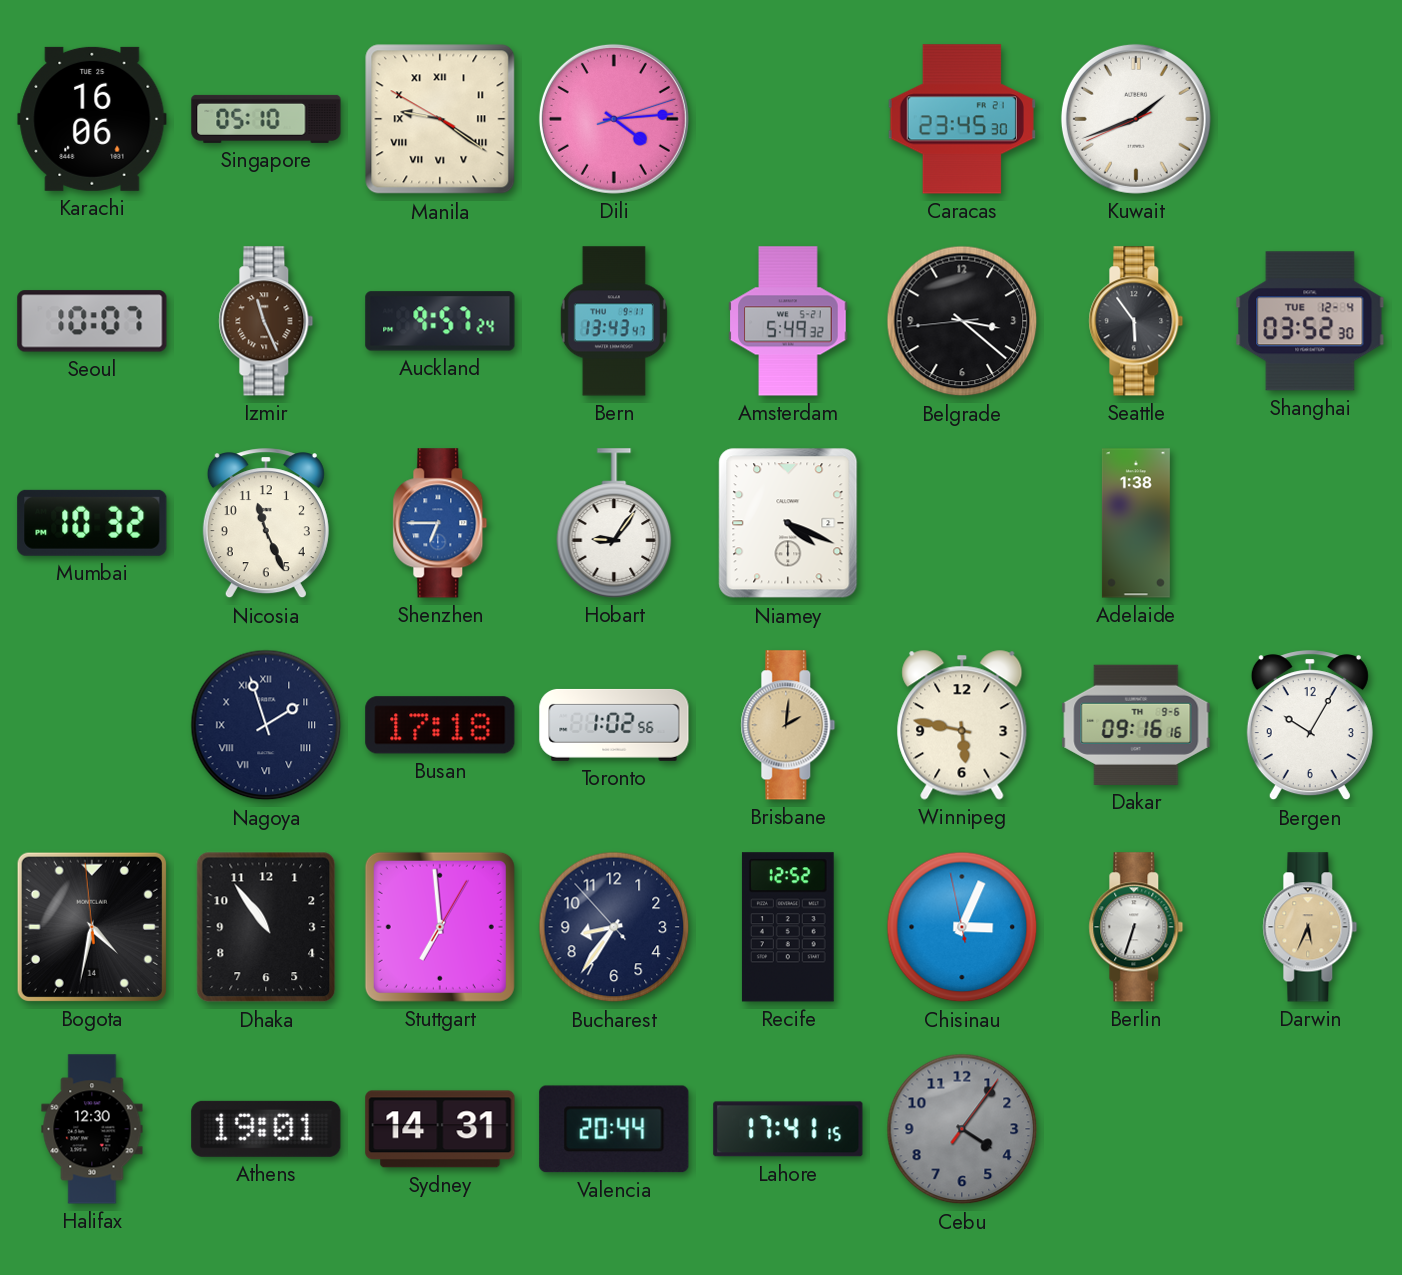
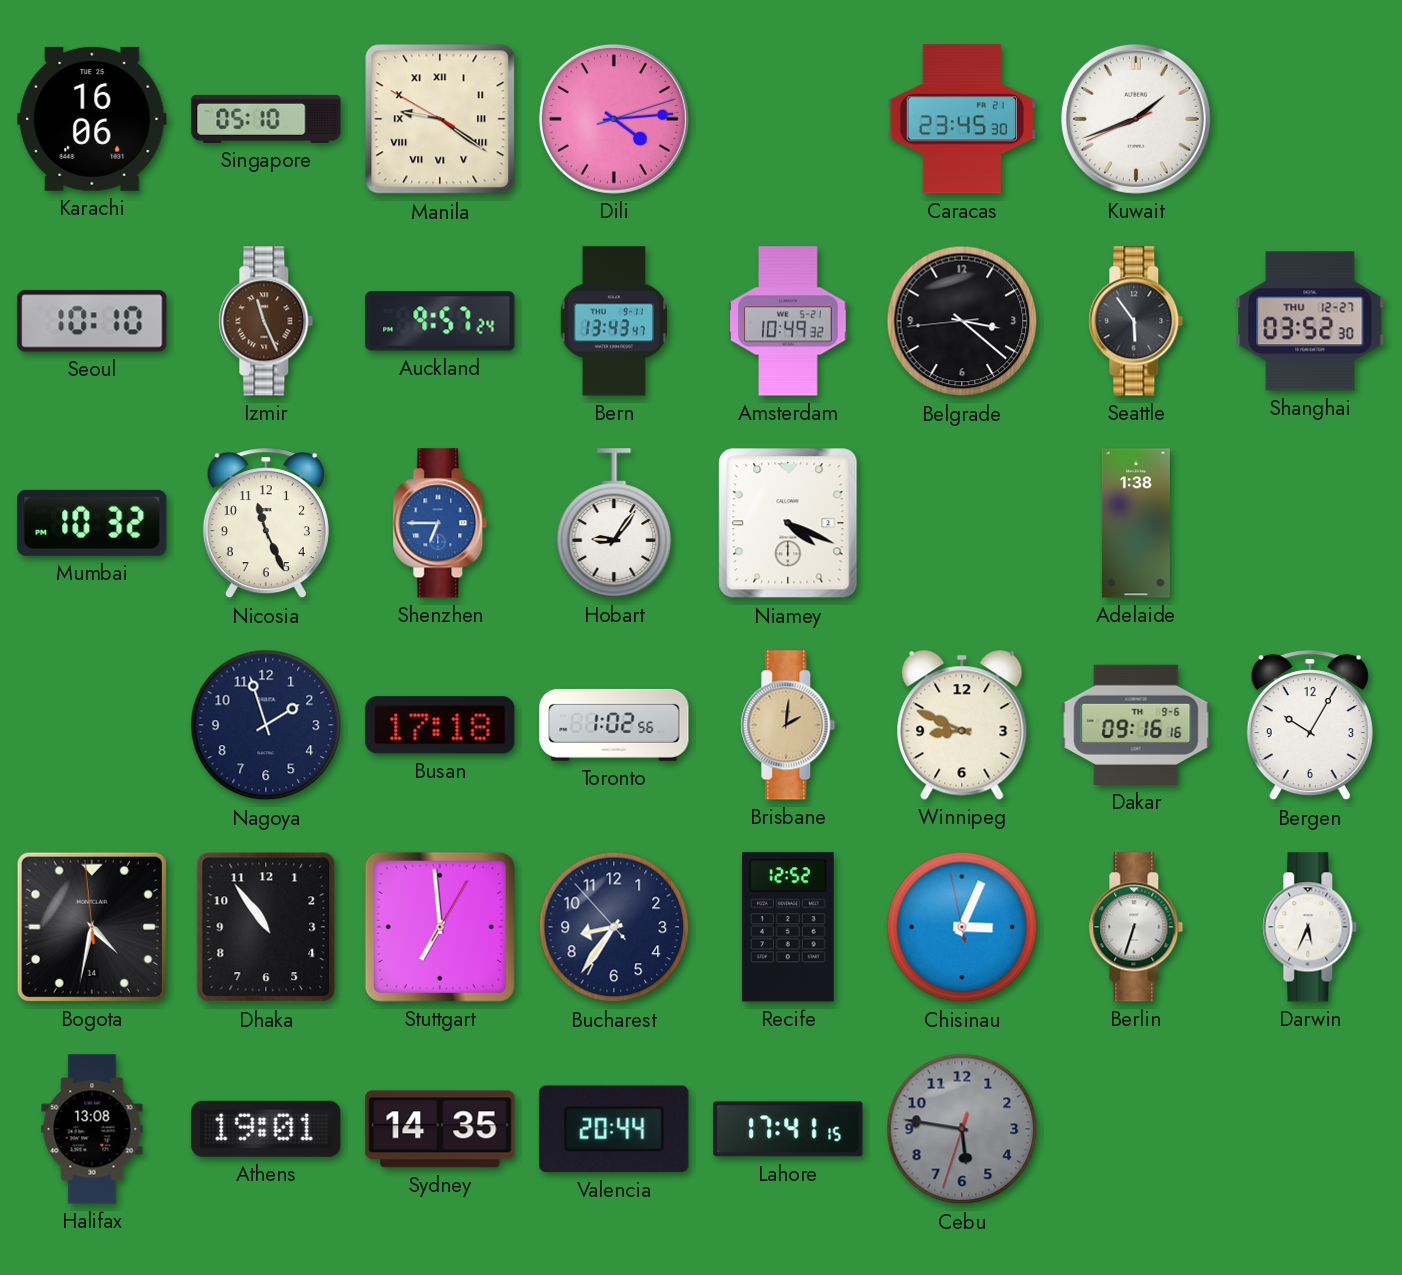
Seoul: 10:07 -> 10:10
Amsterdam: 5:49 -> 10:49
Shanghai date: TUE 12-4 -> THU 12-27
Nagoya numerals: Roman -> Arabic
Winnipeg: 5:47 -> 8:49
Darwin dial: champagne -> white
Halifax: 12:30 -> 13:08
Sydney: 14:31 -> 14:35
Cebu: 4:06 -> 5:46
